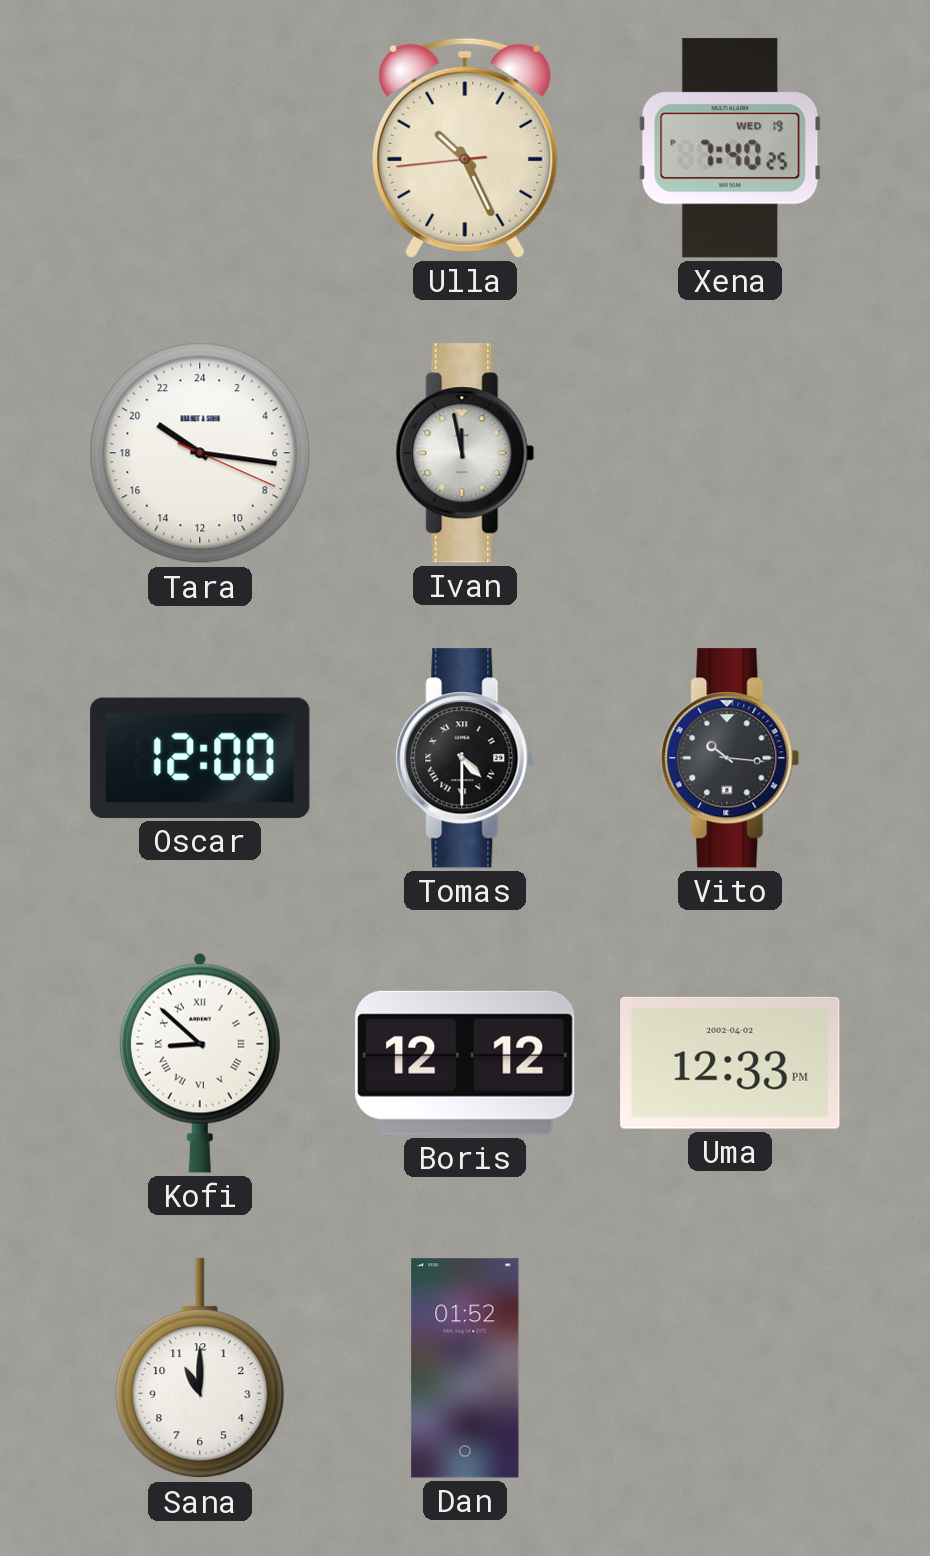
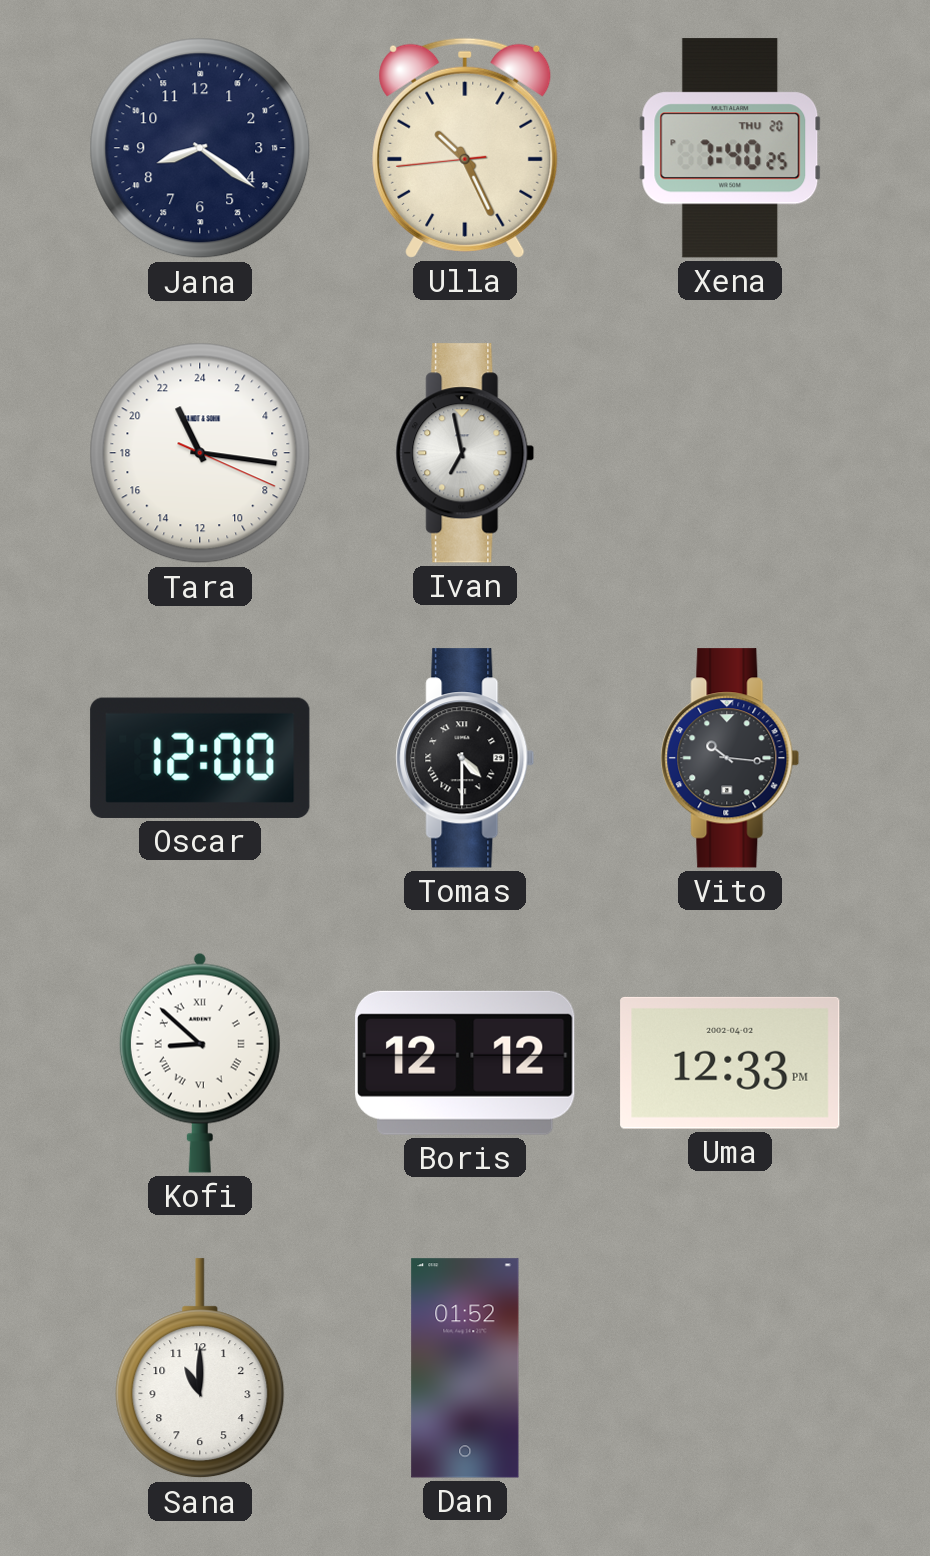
Jana: none -> 8:21
Xena date: WED 19 -> THU 20
Tara: 20:16 -> 22:16
Ivan: 11:58 -> 6:58
